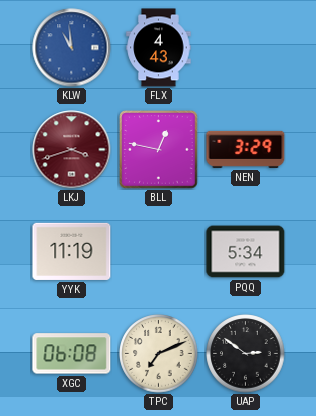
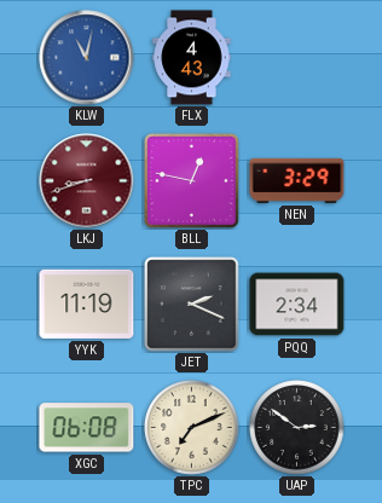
KLW: 10:59 -> 11:02
LKJ: 3:42 -> 8:42
JET: none -> 2:19
PQQ: 5:34 -> 2:34
